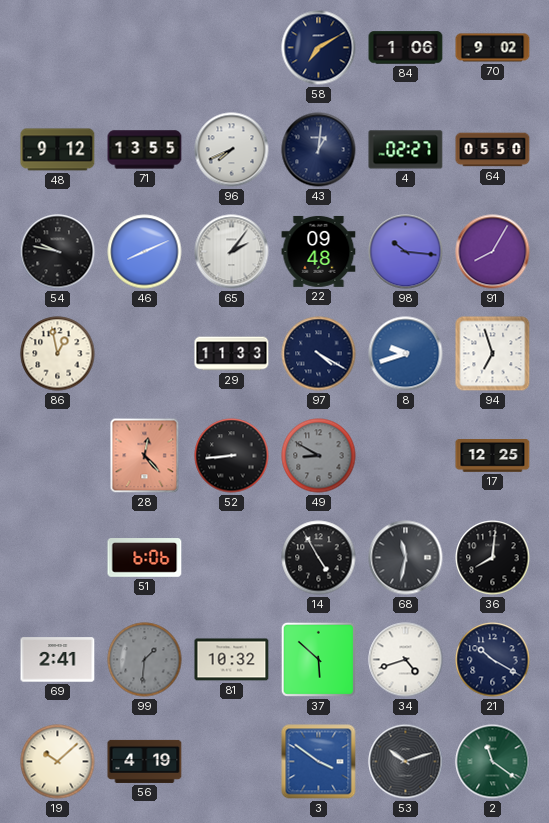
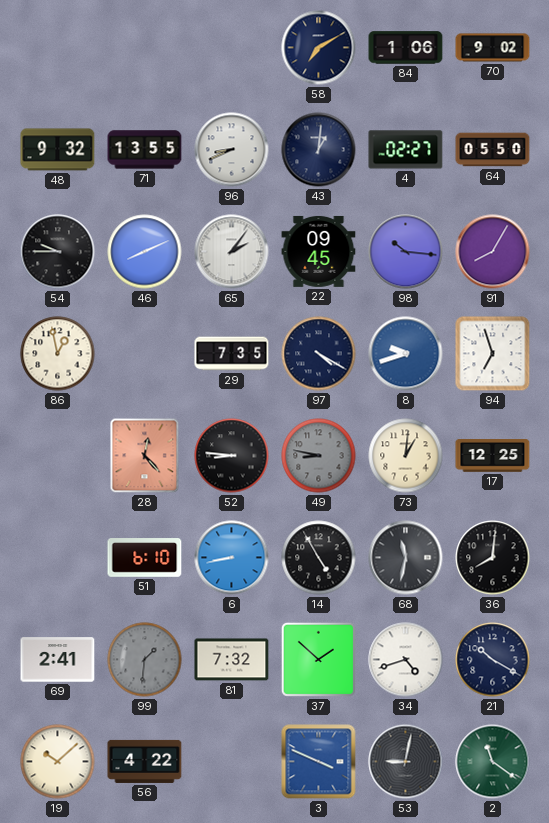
48: 9:12 -> 9:32
96: 7:41 -> 8:41
54: 9:47 -> 9:45
22: 09:48 -> 09:45
29: 11:33 -> 7:35
52: 8:44 -> 8:46
49: 8:50 -> 8:47
73: none -> 1:01
51: 6:06 -> 6:10
6: none -> 8:43
81: 10:32 -> 7:32
37: 5:52 -> 1:52
56: 4:19 -> 4:22
3: 3:51 -> 3:49
53: 10:12 -> 9:02
